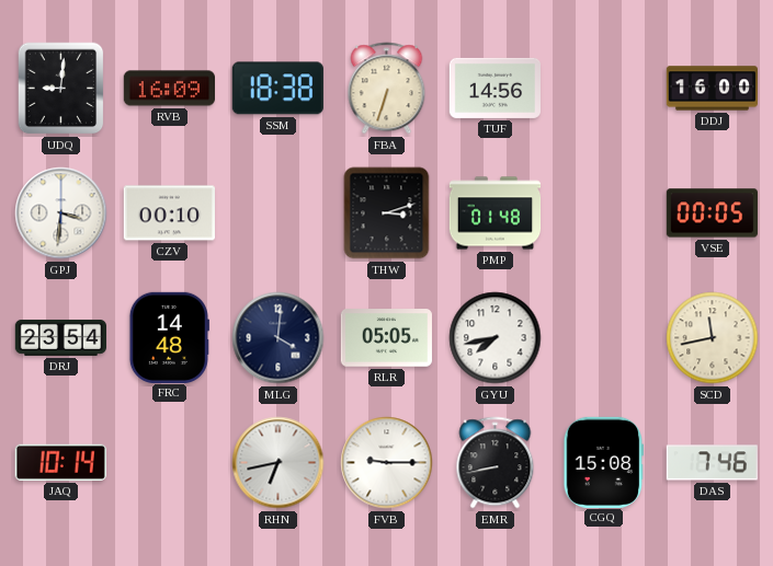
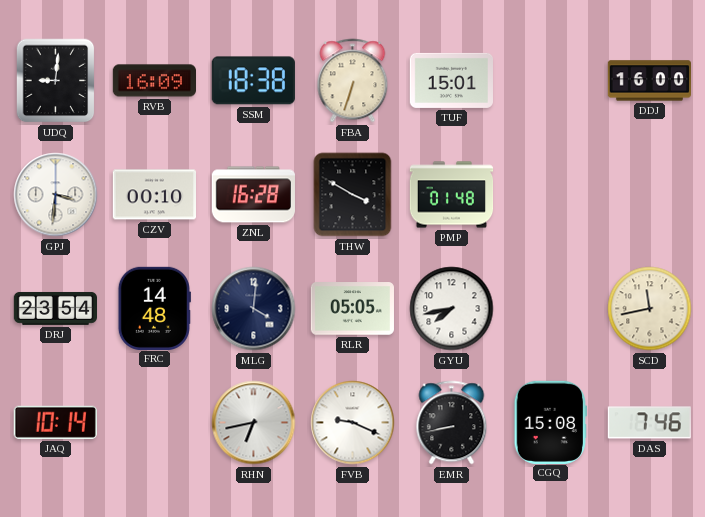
TUF: 14:56 -> 15:01
ZNL: none -> 16:28
THW: 3:12 -> 3:50
VSE: 00:05 -> none
FVB: 9:15 -> 9:19
